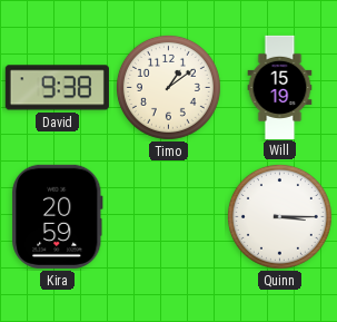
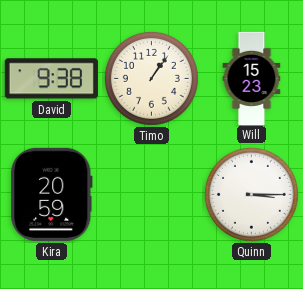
Timo: 1:09 -> 1:06
Will: 15:19 -> 15:23
